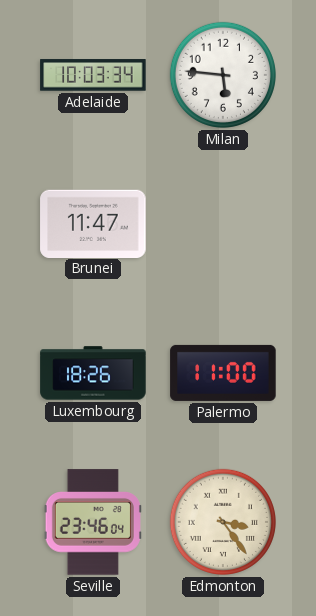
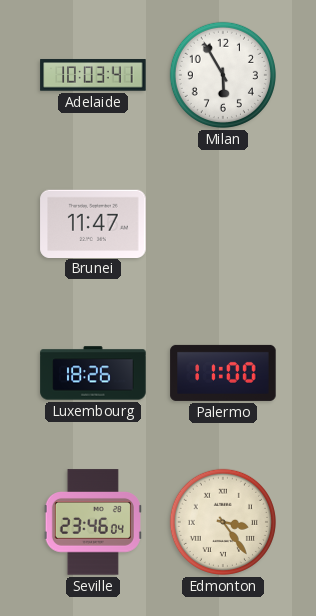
Adelaide: 10:03:34 -> 10:03:41
Milan: 5:46 -> 5:55
